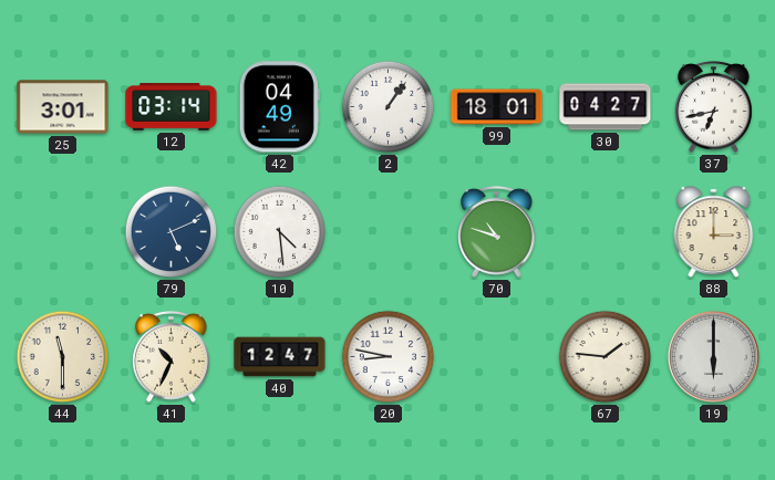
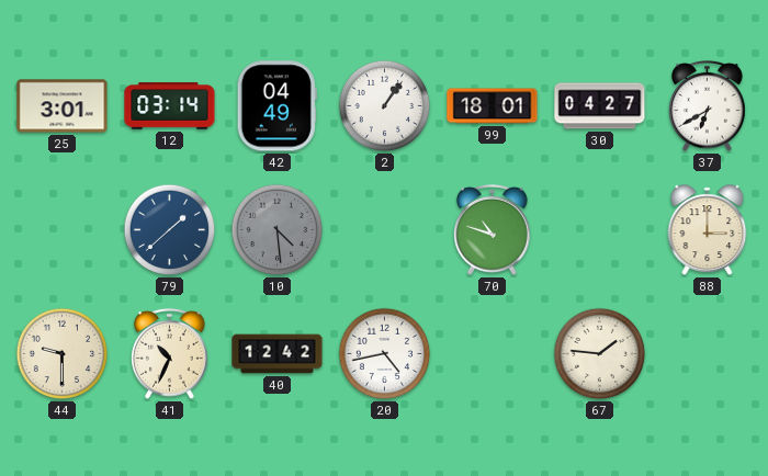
37: 6:43 -> 6:40
79: 5:11 -> 1:38
10 dial: white -> grey
44: 11:30 -> 9:30
40: 12:47 -> 12:42
20: 8:47 -> 4:43
19: 6:00 -> none
